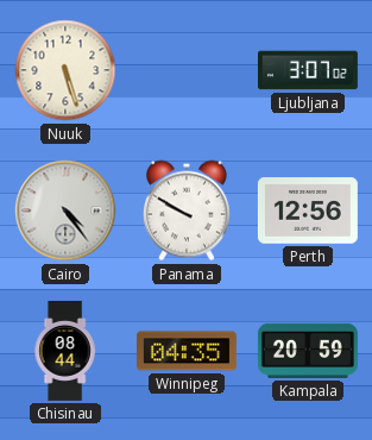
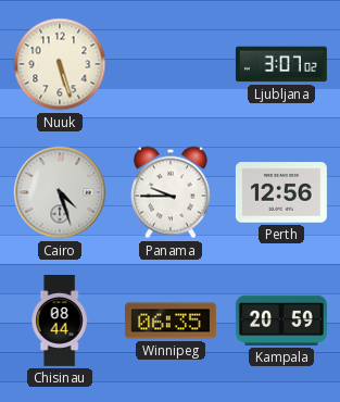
Cairo: 4:24 -> 4:27
Panama: 9:50 -> 9:45
Winnipeg: 04:35 -> 06:35
